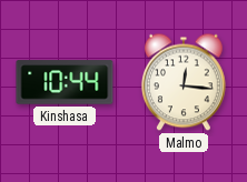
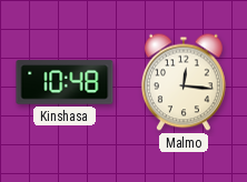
Kinshasa: 10:44 -> 10:48
